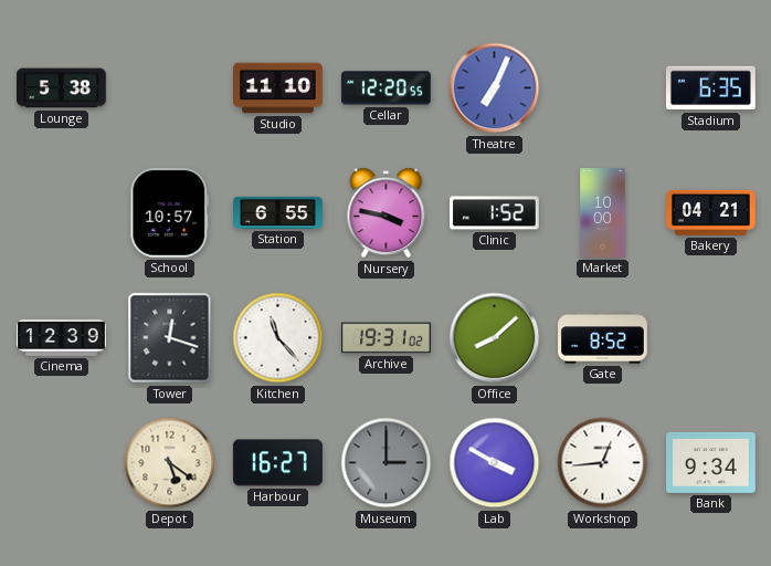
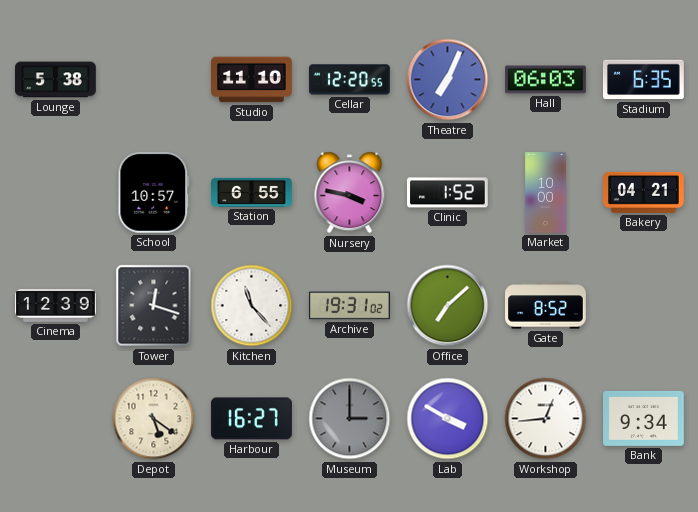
Hall: none -> 06:03
Office: 8:08 -> 7:08
